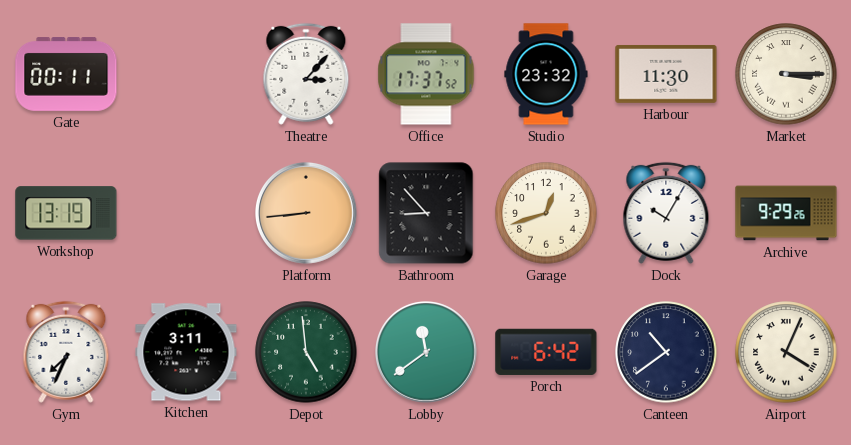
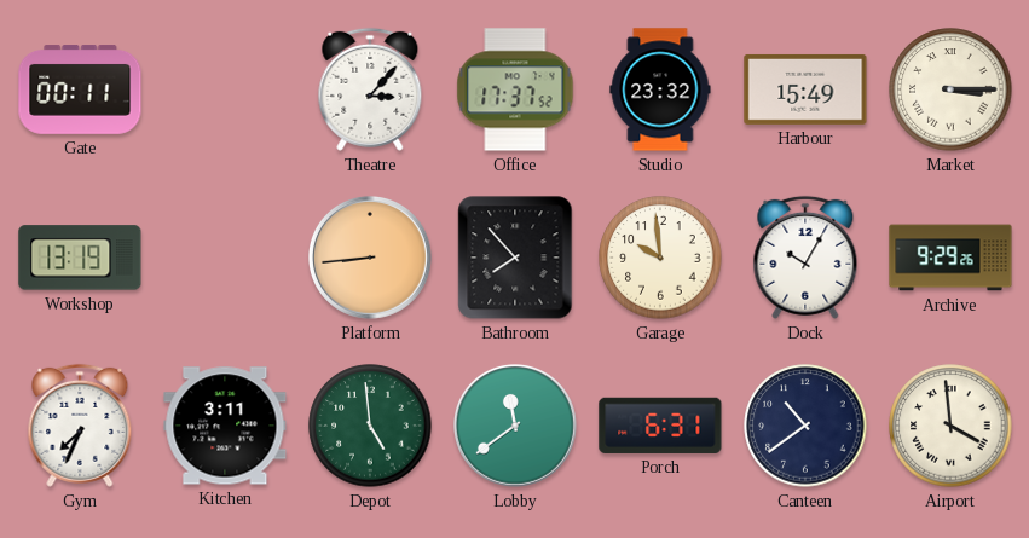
Harbour: 11:30 -> 15:49
Bathroom: 8:53 -> 7:53
Garage: 12:42 -> 9:59
Porch: 6:42 -> 6:31
Airport: 4:04 -> 3:59
